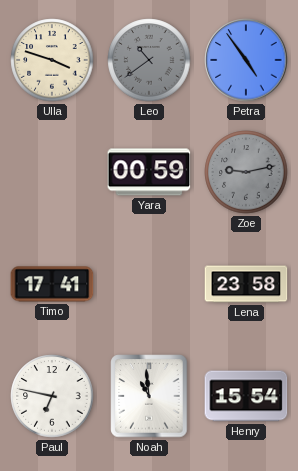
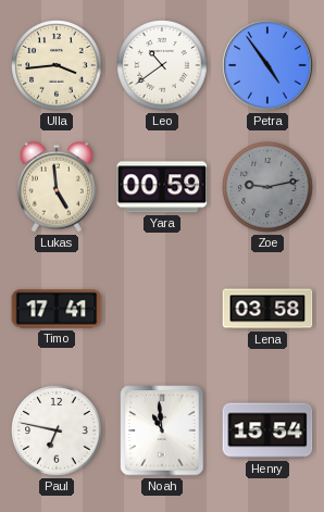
Ulla: 3:48 -> 3:44
Leo dial: grey -> white
Lukas: none -> 4:59
Lena: 23:58 -> 03:58
